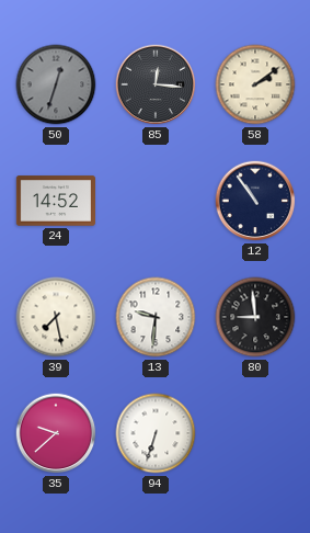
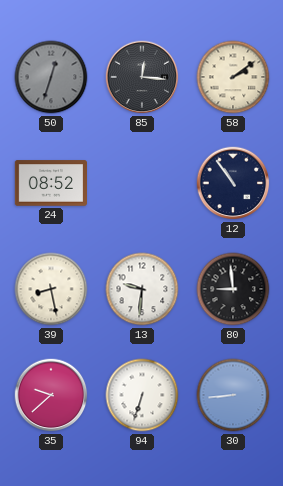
24: 14:52 -> 08:52
39: 7:28 -> 8:28
30: none -> 8:44
